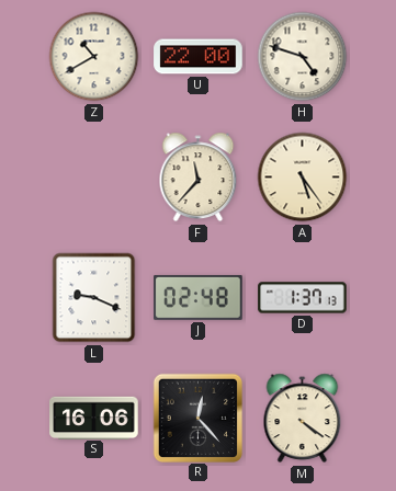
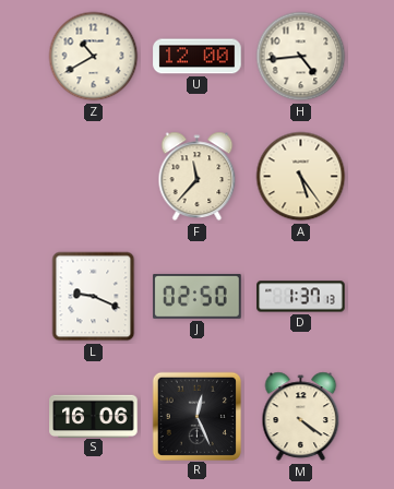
U: 22:00 -> 12:00
H: 4:48 -> 4:44
J: 02:48 -> 02:50
R: 12:23 -> 12:26
